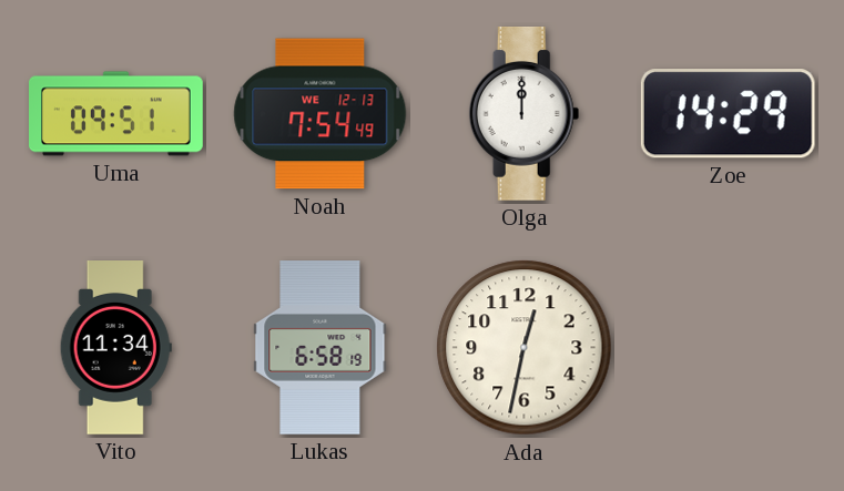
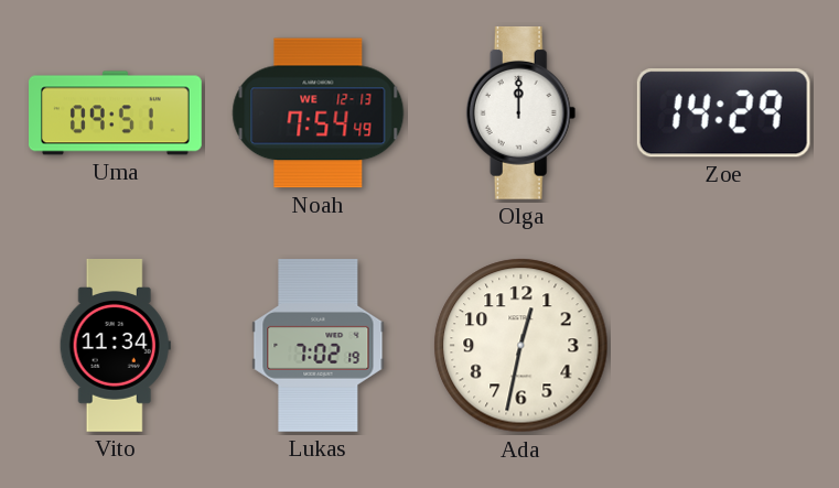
Lukas: 6:58 -> 7:02
